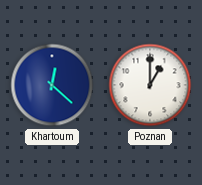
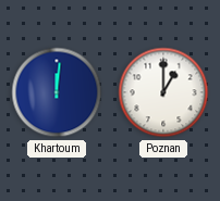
Khartoum: 12:22 -> 12:01
